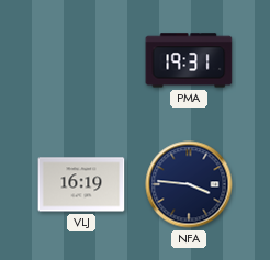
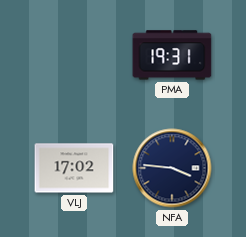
VLJ: 16:19 -> 17:02
